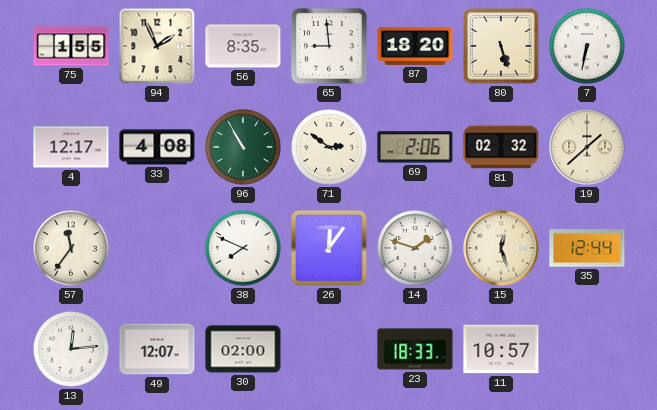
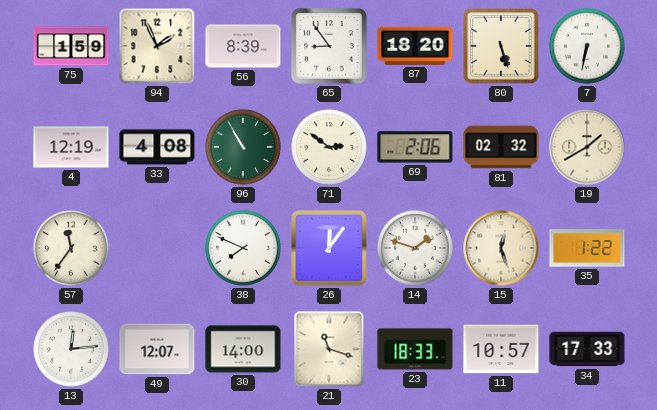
75: 1:55 -> 1:59
56: 8:35 -> 8:39
65: 8:59 -> 8:54
4: 12:17 -> 12:19
19: 1:38 -> 1:40
35: 12:44 -> 1:22
30: 02:00 -> 14:00
21: none -> 11:18
34: none -> 17:33
